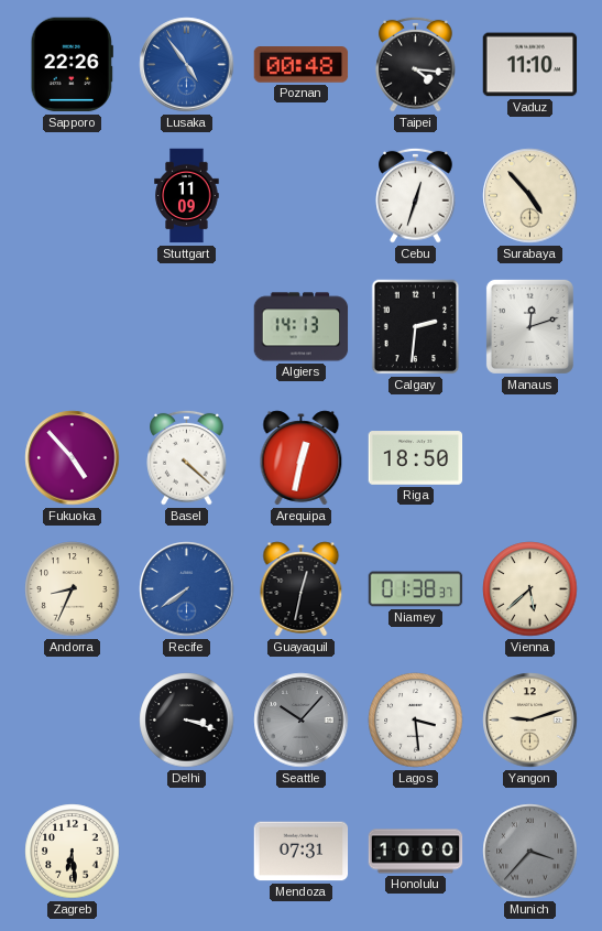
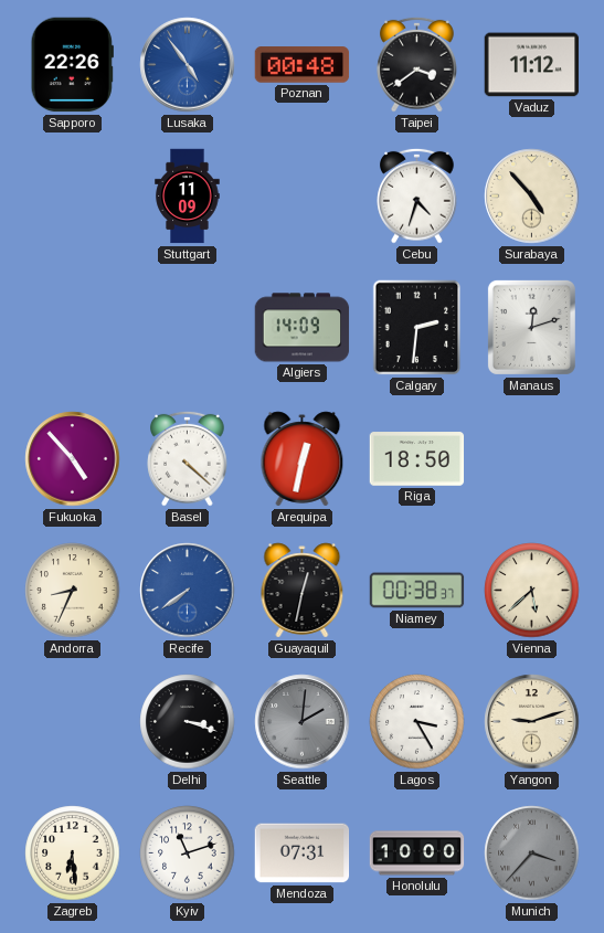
Taipei: 4:16 -> 3:39
Vaduz: 11:10 -> 11:12
Cebu: 12:33 -> 4:33
Algiers: 14:13 -> 14:09
Niamey: 01:38 -> 00:38
Seattle: 10:07 -> 2:01
Lagos: 3:29 -> 3:25
Kyiv: none -> 11:12
